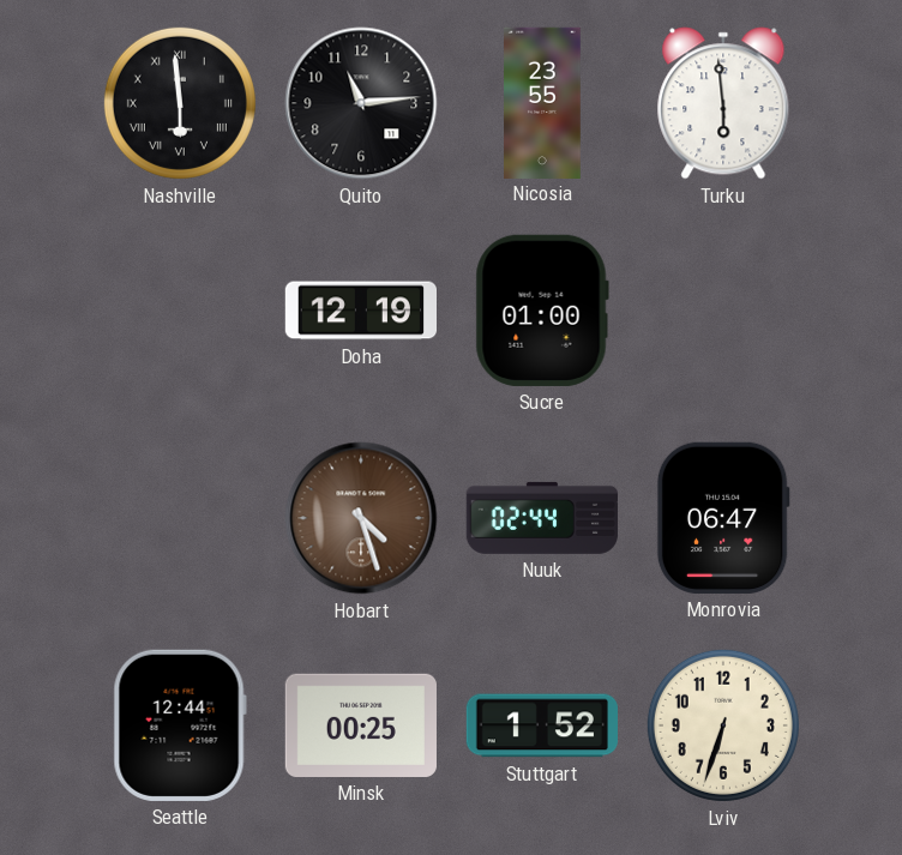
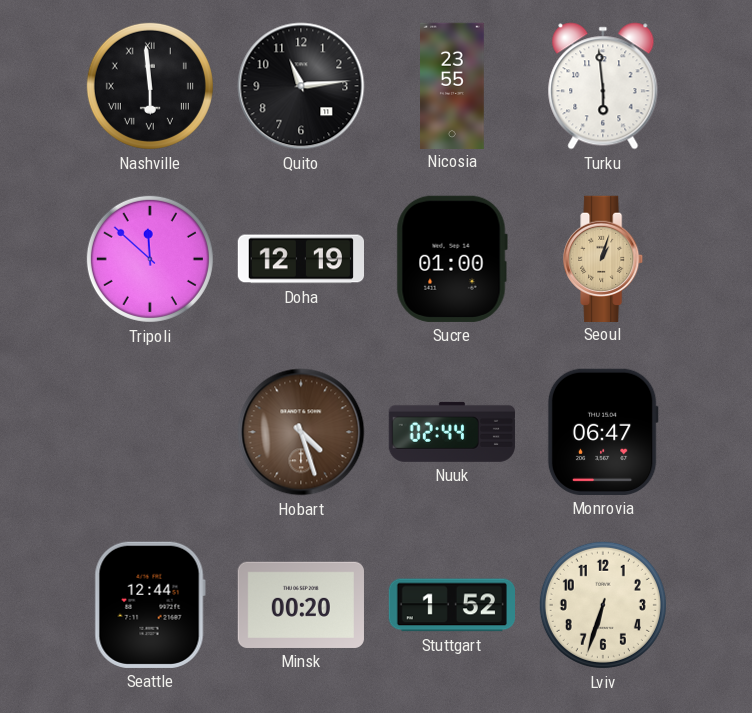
Tripoli: none -> 11:52
Seoul: none -> 1:03
Minsk: 00:25 -> 00:20
